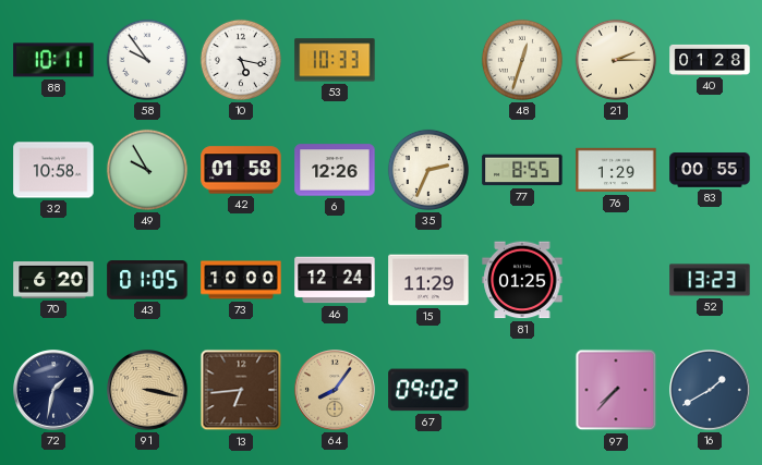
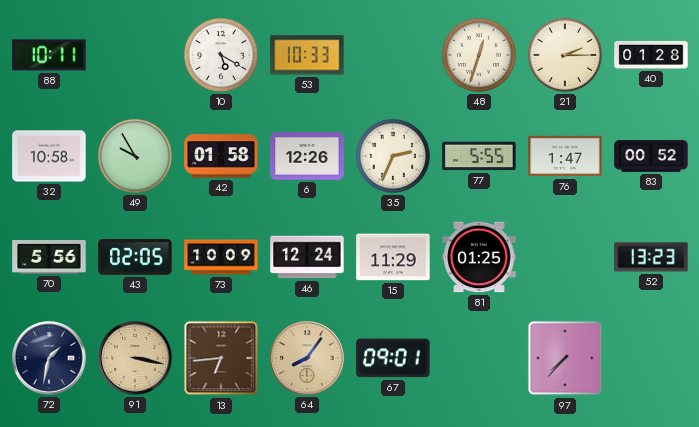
58: 9:54 -> none
10: 5:17 -> 5:20
77: 8:55 -> 5:55
76: 1:29 -> 1:47
83: 00:55 -> 00:52
70: 6:20 -> 5:56
43: 01:05 -> 02:05
73: 10:00 -> 10:09
67: 09:02 -> 09:01
16: 1:40 -> none
